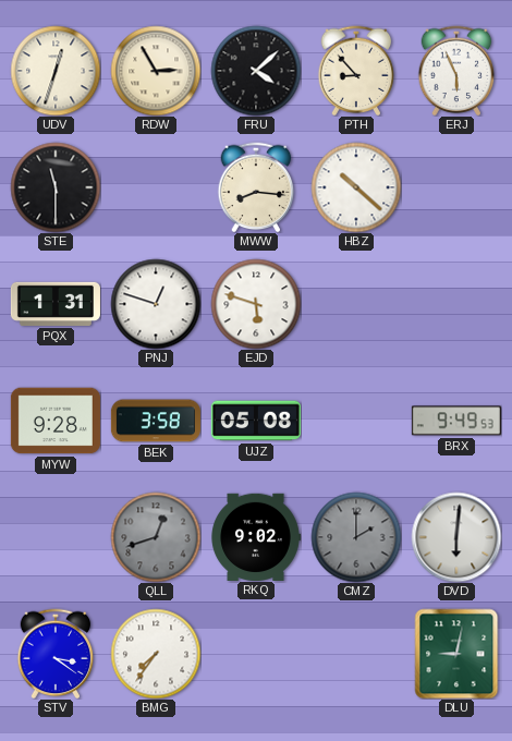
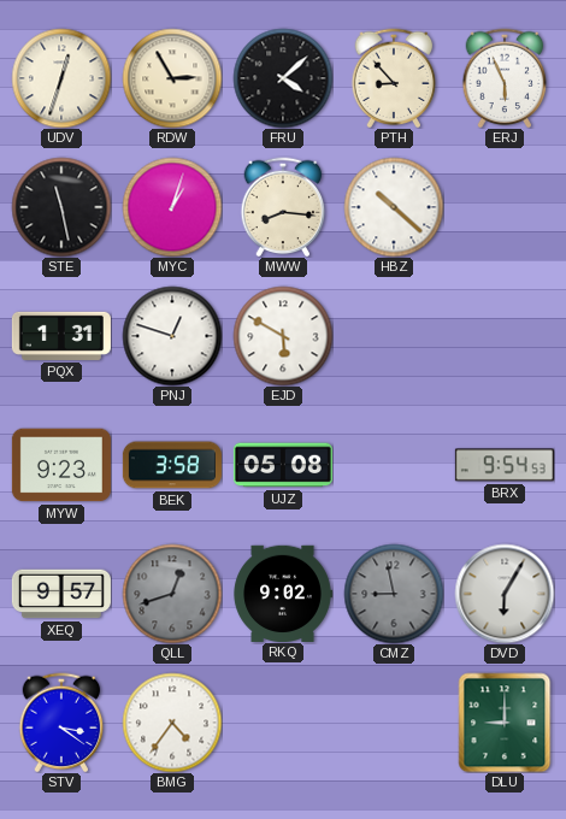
STE: 11:30 -> 11:28
MYC: none -> 1:03
EJD: 5:48 -> 5:50
MYW: 9:28 -> 9:23
BRX: 9:49 -> 9:54
XEQ: none -> 9:57
CMZ: 2:00 -> 8:58
DVD: 6:01 -> 6:05
BMG: 7:36 -> 4:36
DLU: 9:02 -> 9:00
